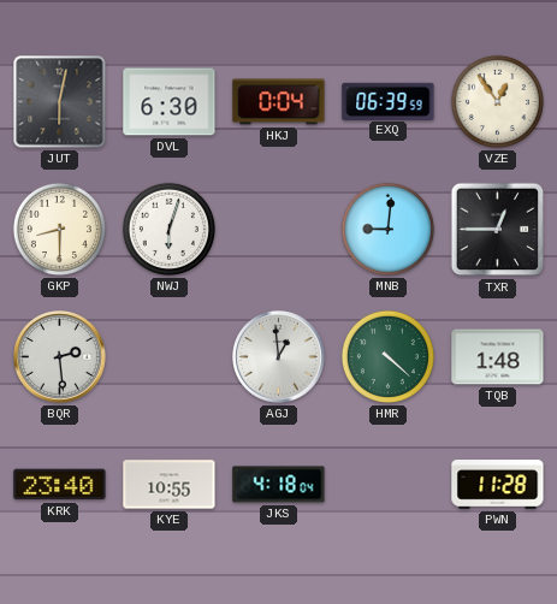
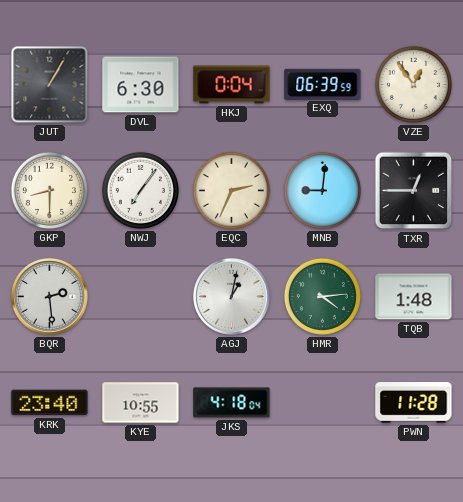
JUT: 6:02 -> 1:05
NWJ: 6:03 -> 7:06
EQC: none -> 2:34
AGJ: 12:59 -> 1:02
HMR: 4:22 -> 4:14
